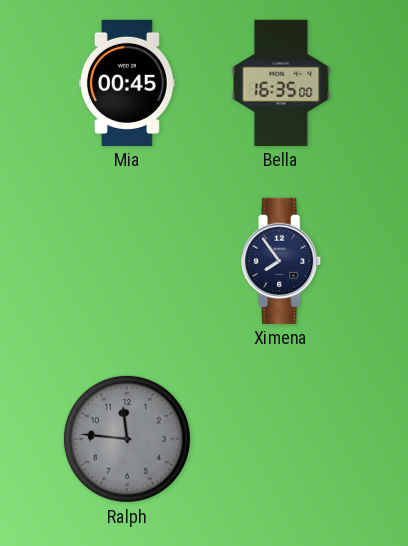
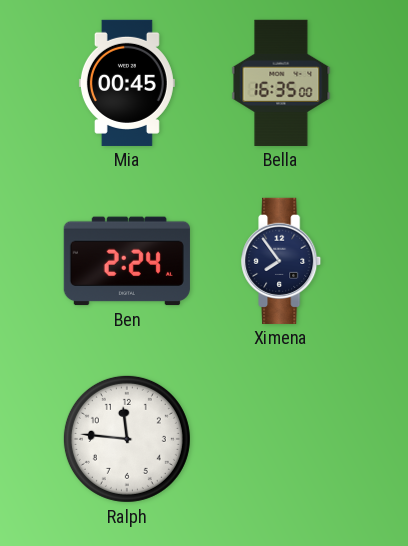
Ben: none -> 2:24
Ralph dial: grey -> white
